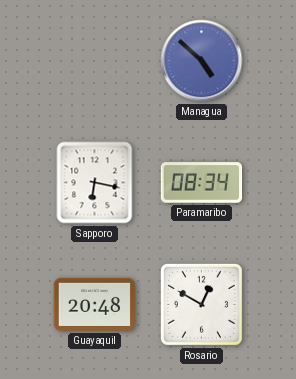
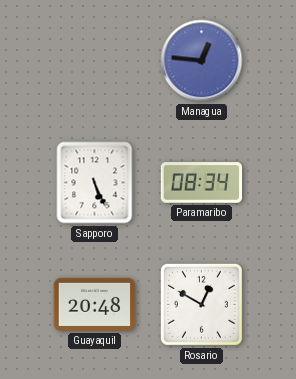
Managua: 4:52 -> 12:46
Sapporo: 6:17 -> 5:26
